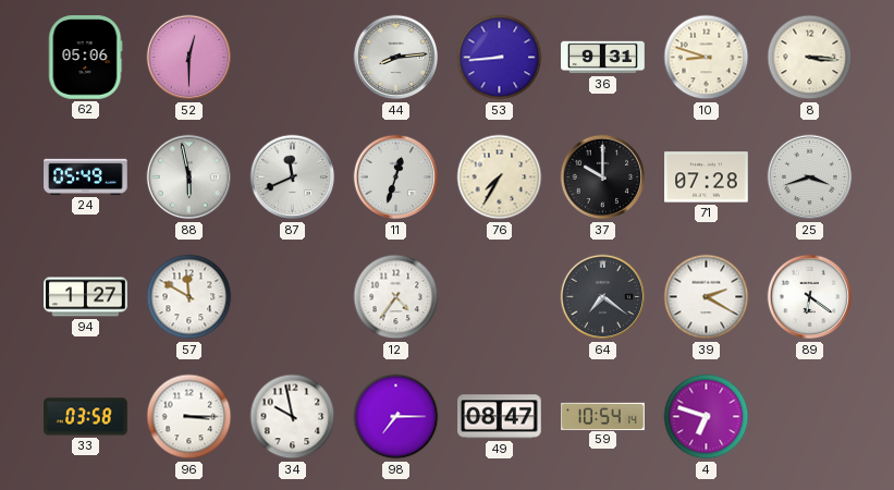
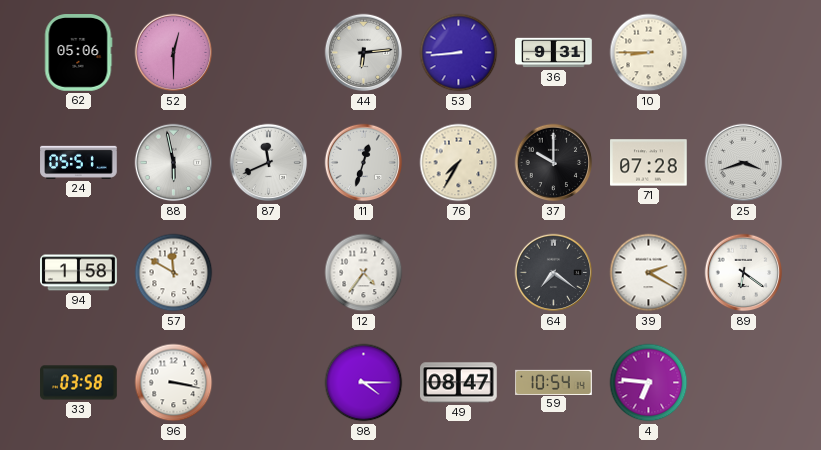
44: 8:14 -> 6:14
10: 8:48 -> 8:45
8: 3:16 -> none
24: 05:49 -> 05:51
94: 1:27 -> 1:58
96: 3:15 -> 3:17
34: 9:58 -> none
98: 7:15 -> 4:15
4: 6:48 -> 6:46
